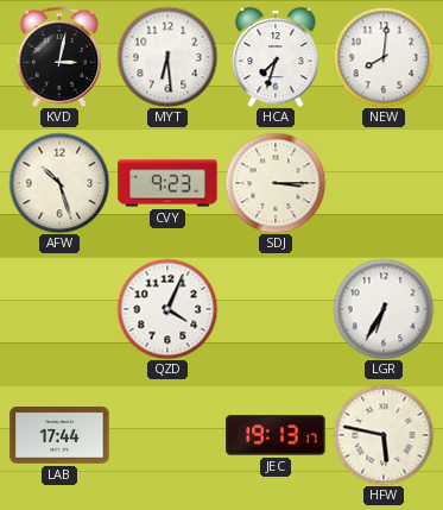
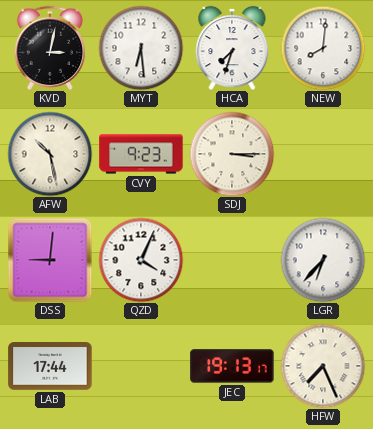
AFW: 10:27 -> 10:28
DSS: none -> 9:01
LGR: 6:35 -> 6:37
HFW: 5:47 -> 7:26
